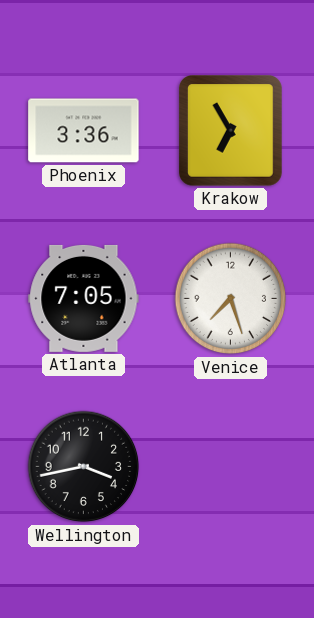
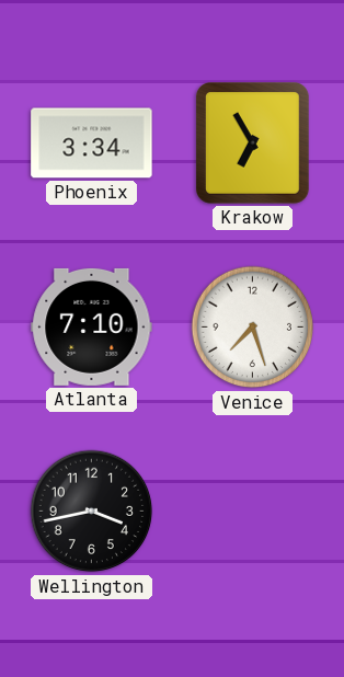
Phoenix: 3:36 -> 3:34
Atlanta: 7:05 -> 7:10
